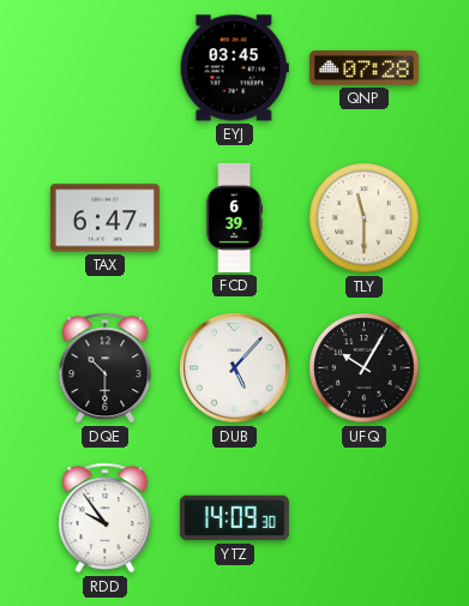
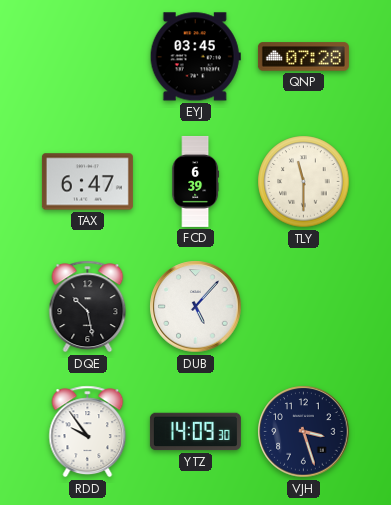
DQE: 10:30 -> 10:28
UFQ: 10:05 -> none
VJH: none -> 3:27
